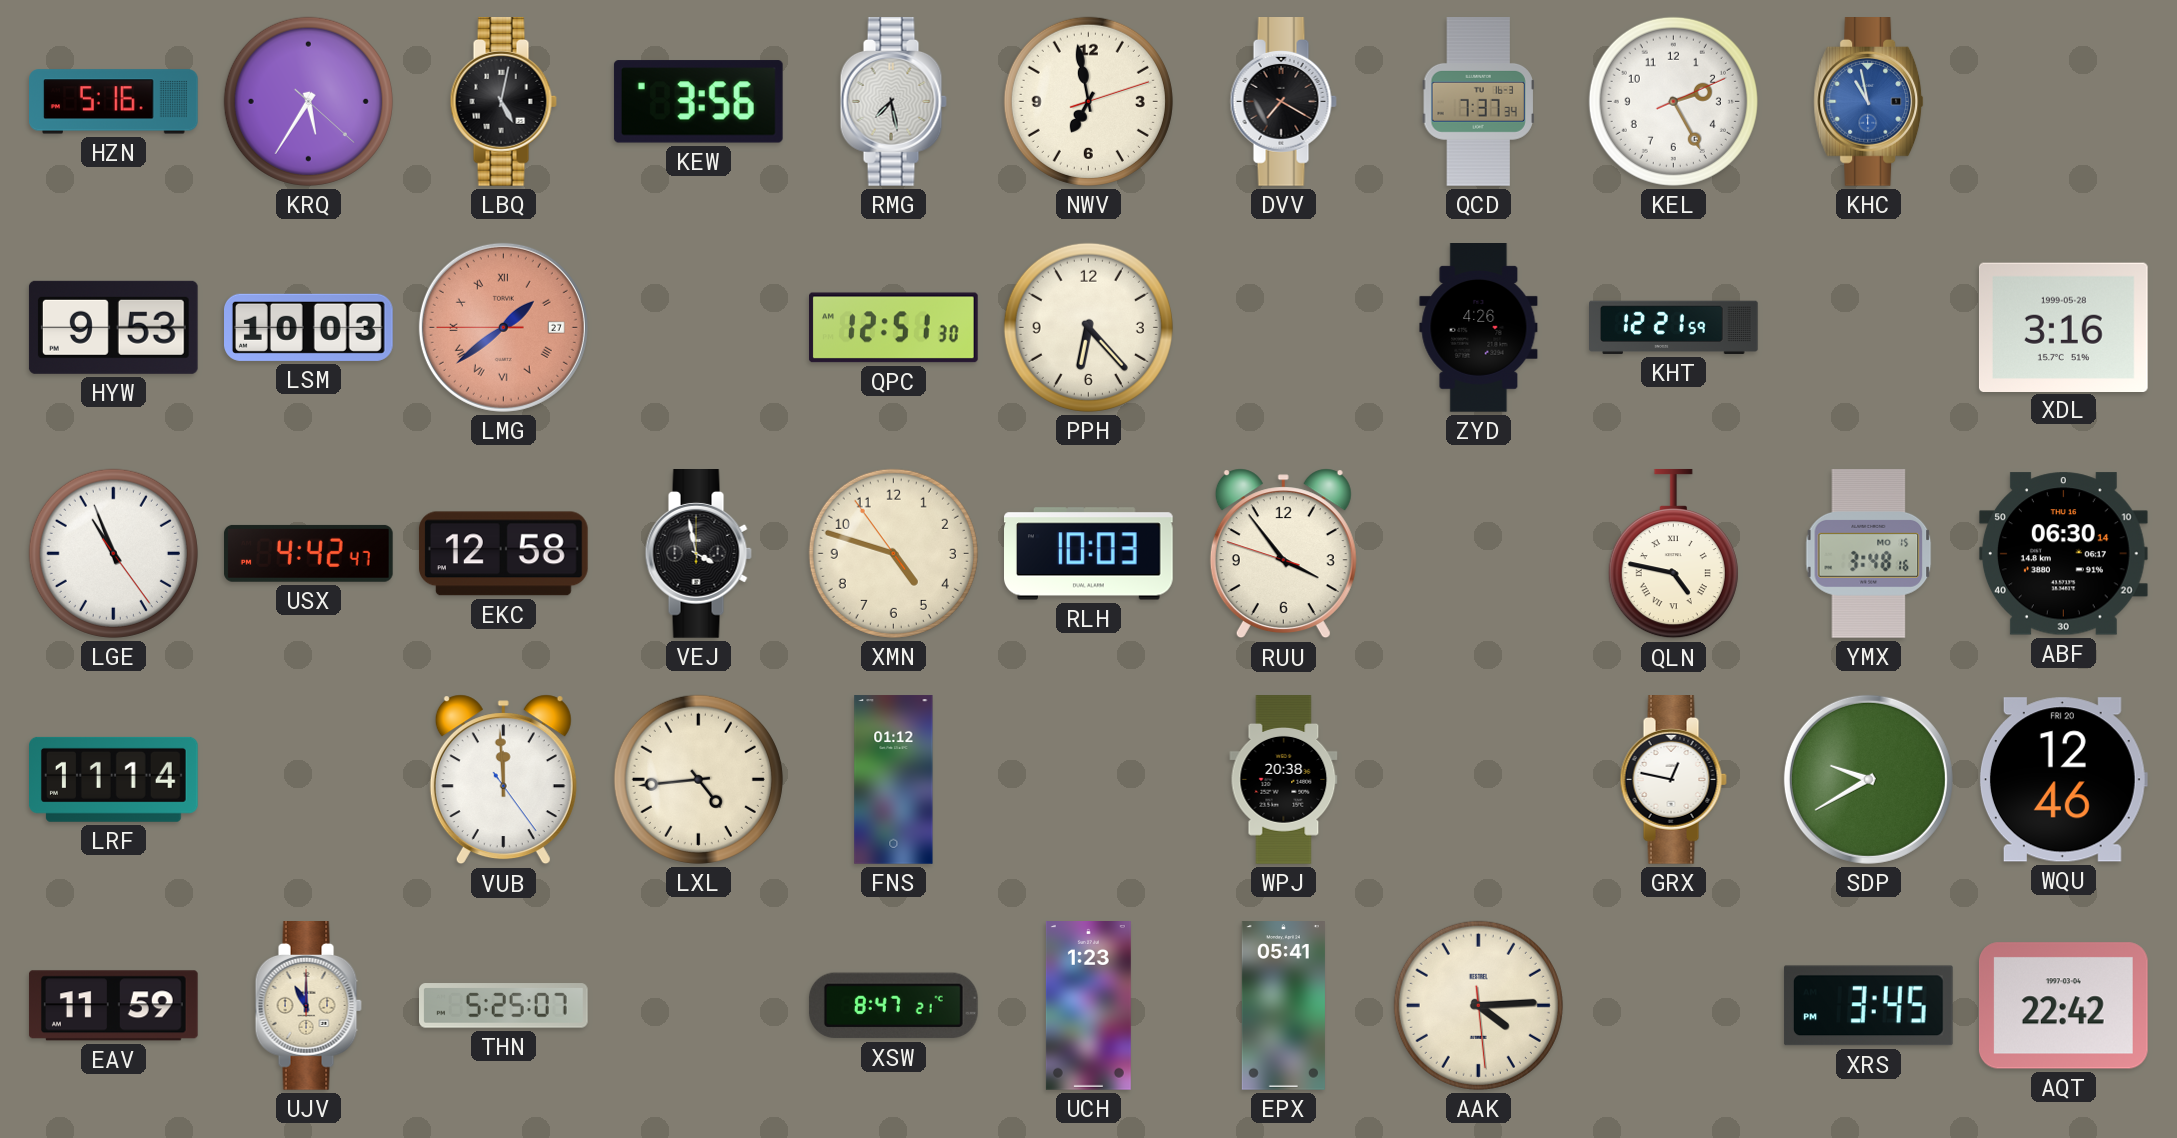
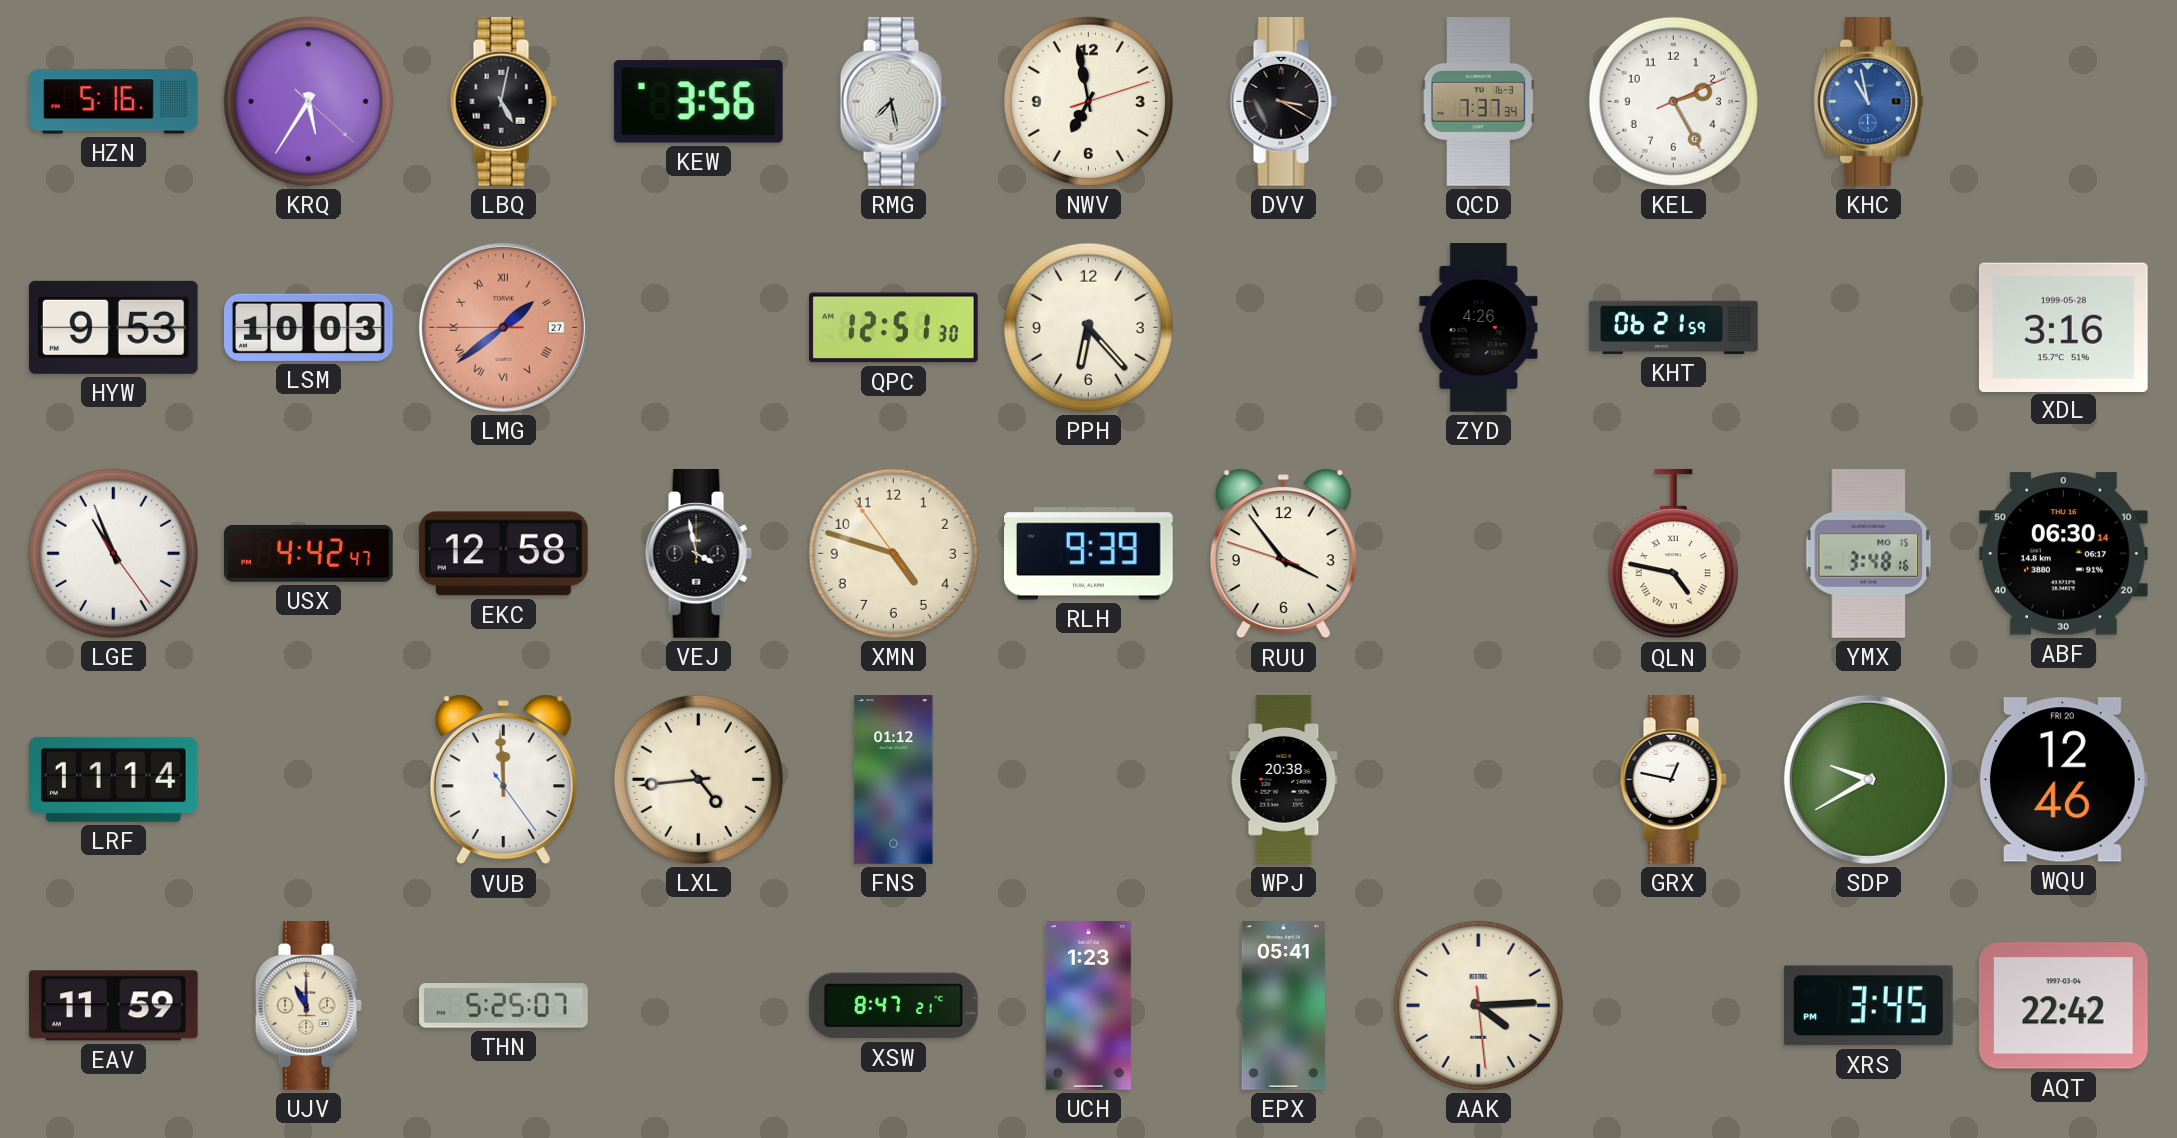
DVV: 7:20 -> 3:20
KHT: 12:21 -> 06:21
RLH: 10:03 -> 9:39
